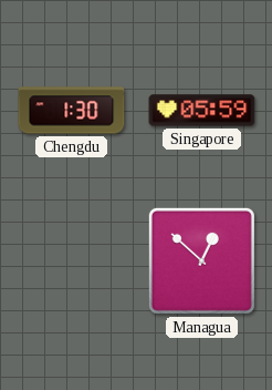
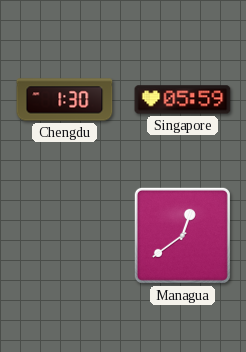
Managua: 12:52 -> 12:39
